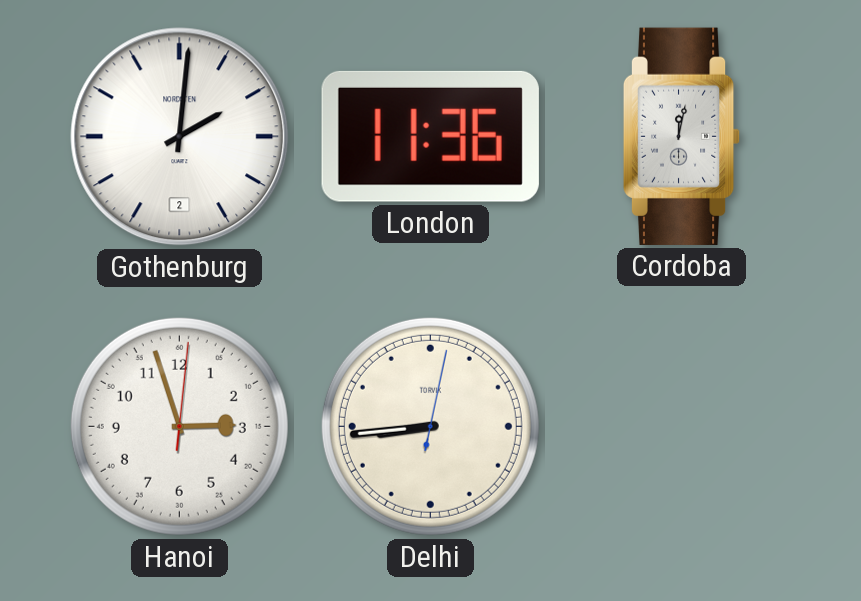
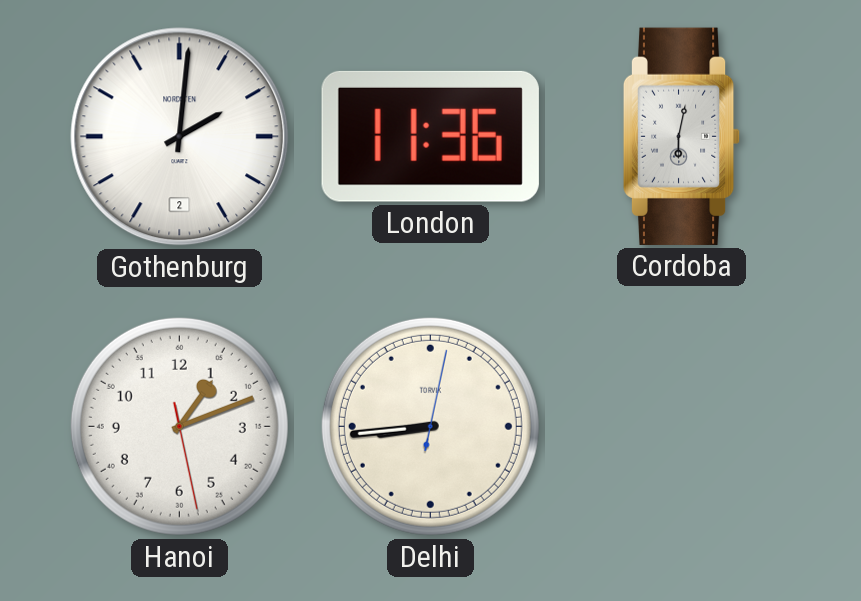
Cordoba: 12:02 -> 6:02
Hanoi: 2:57 -> 1:11
